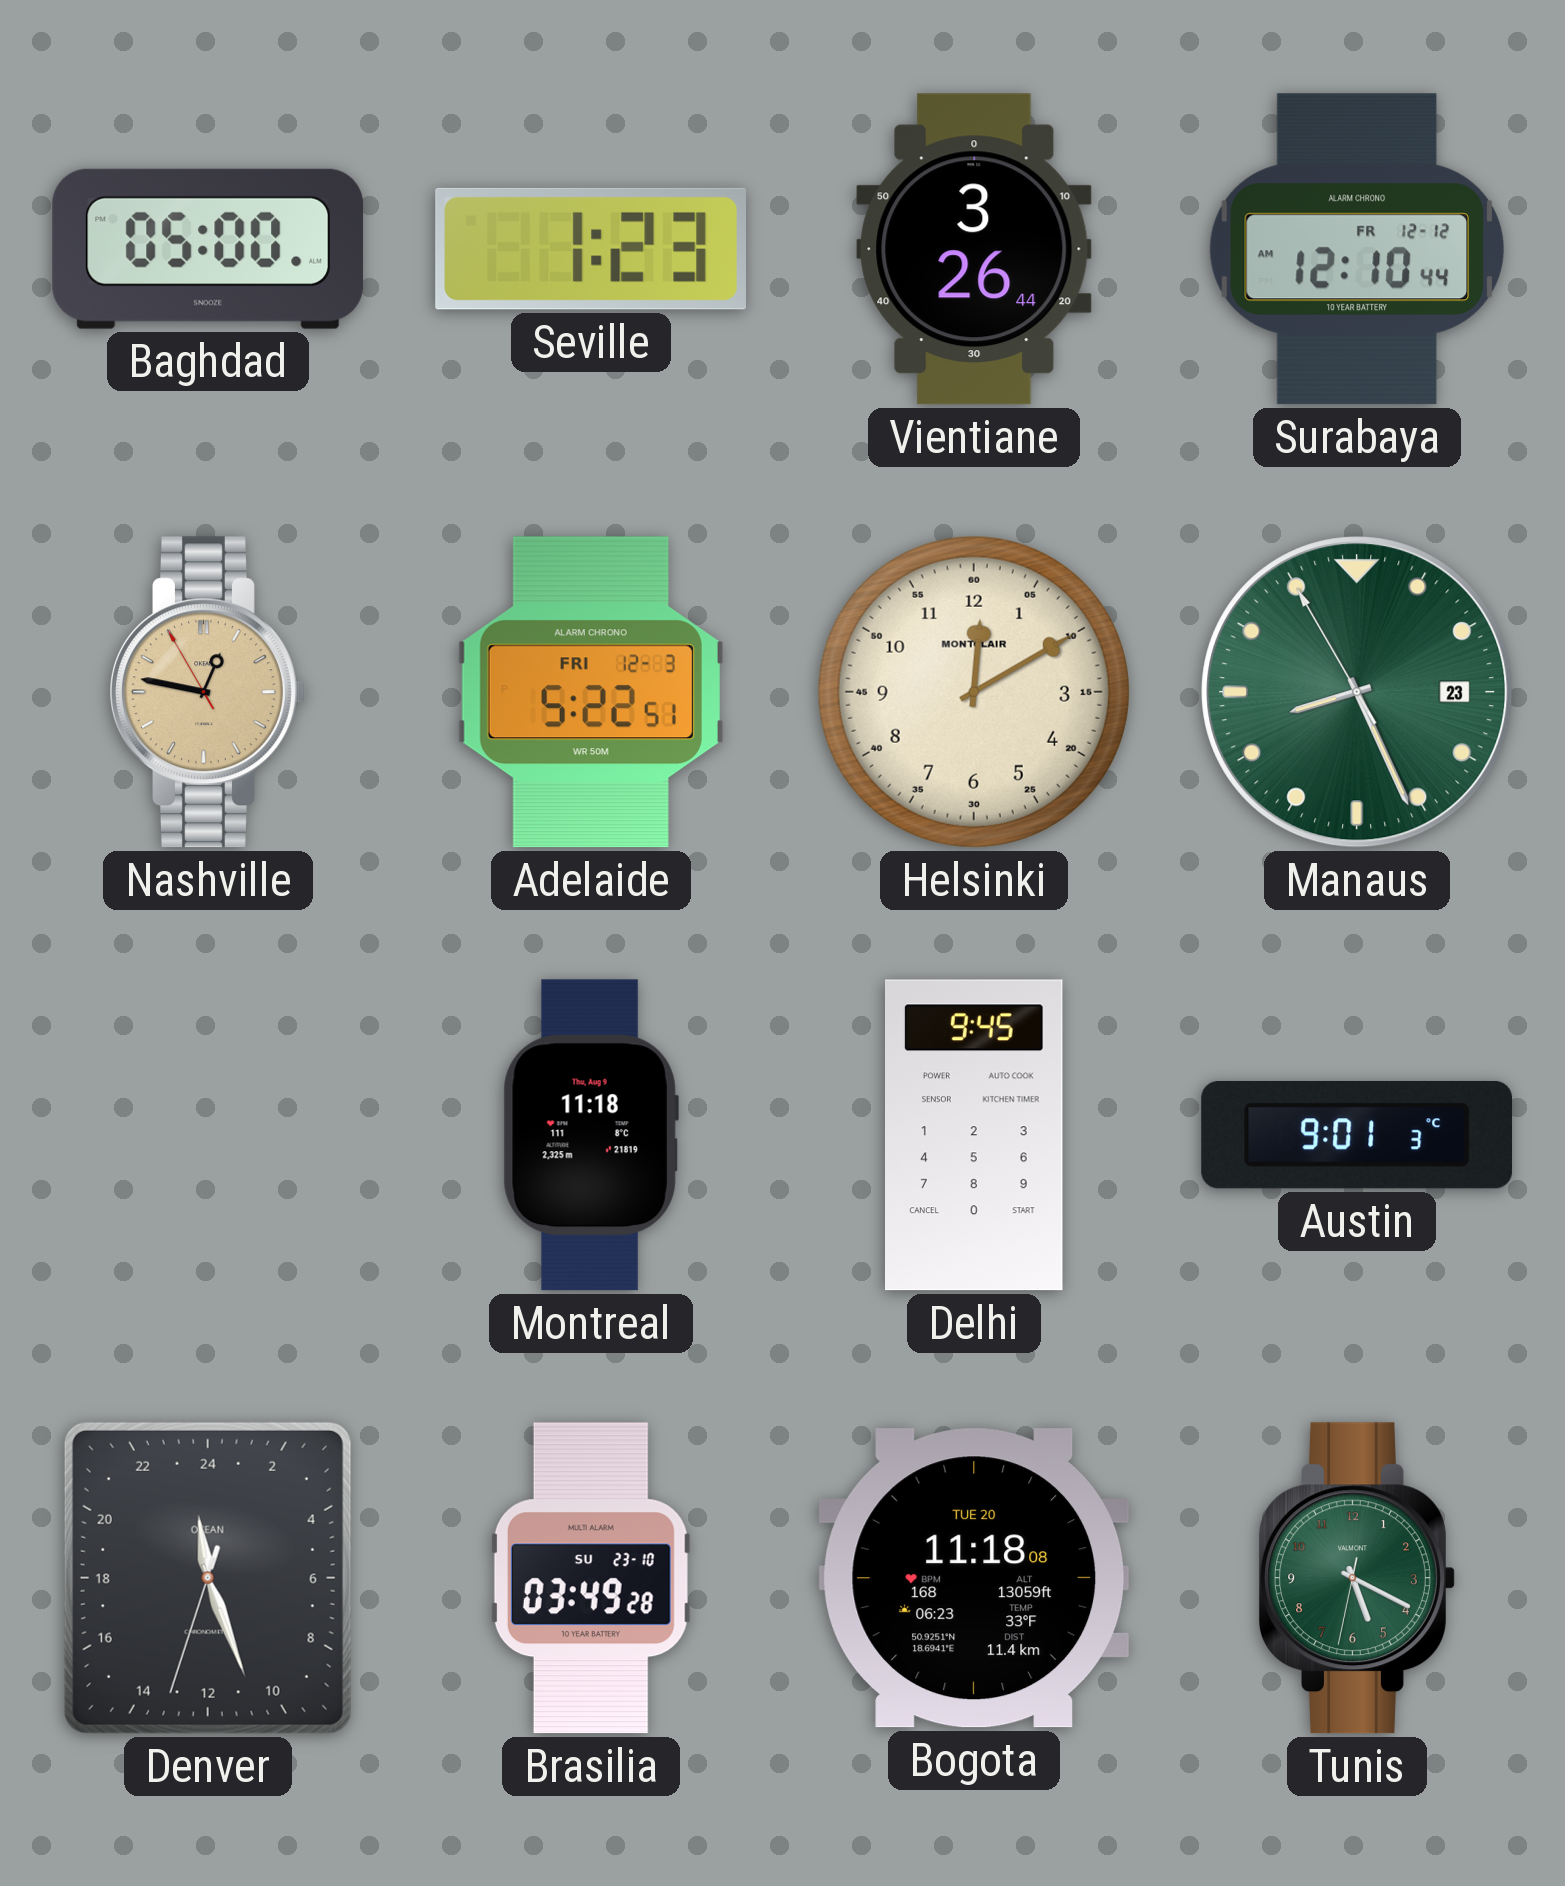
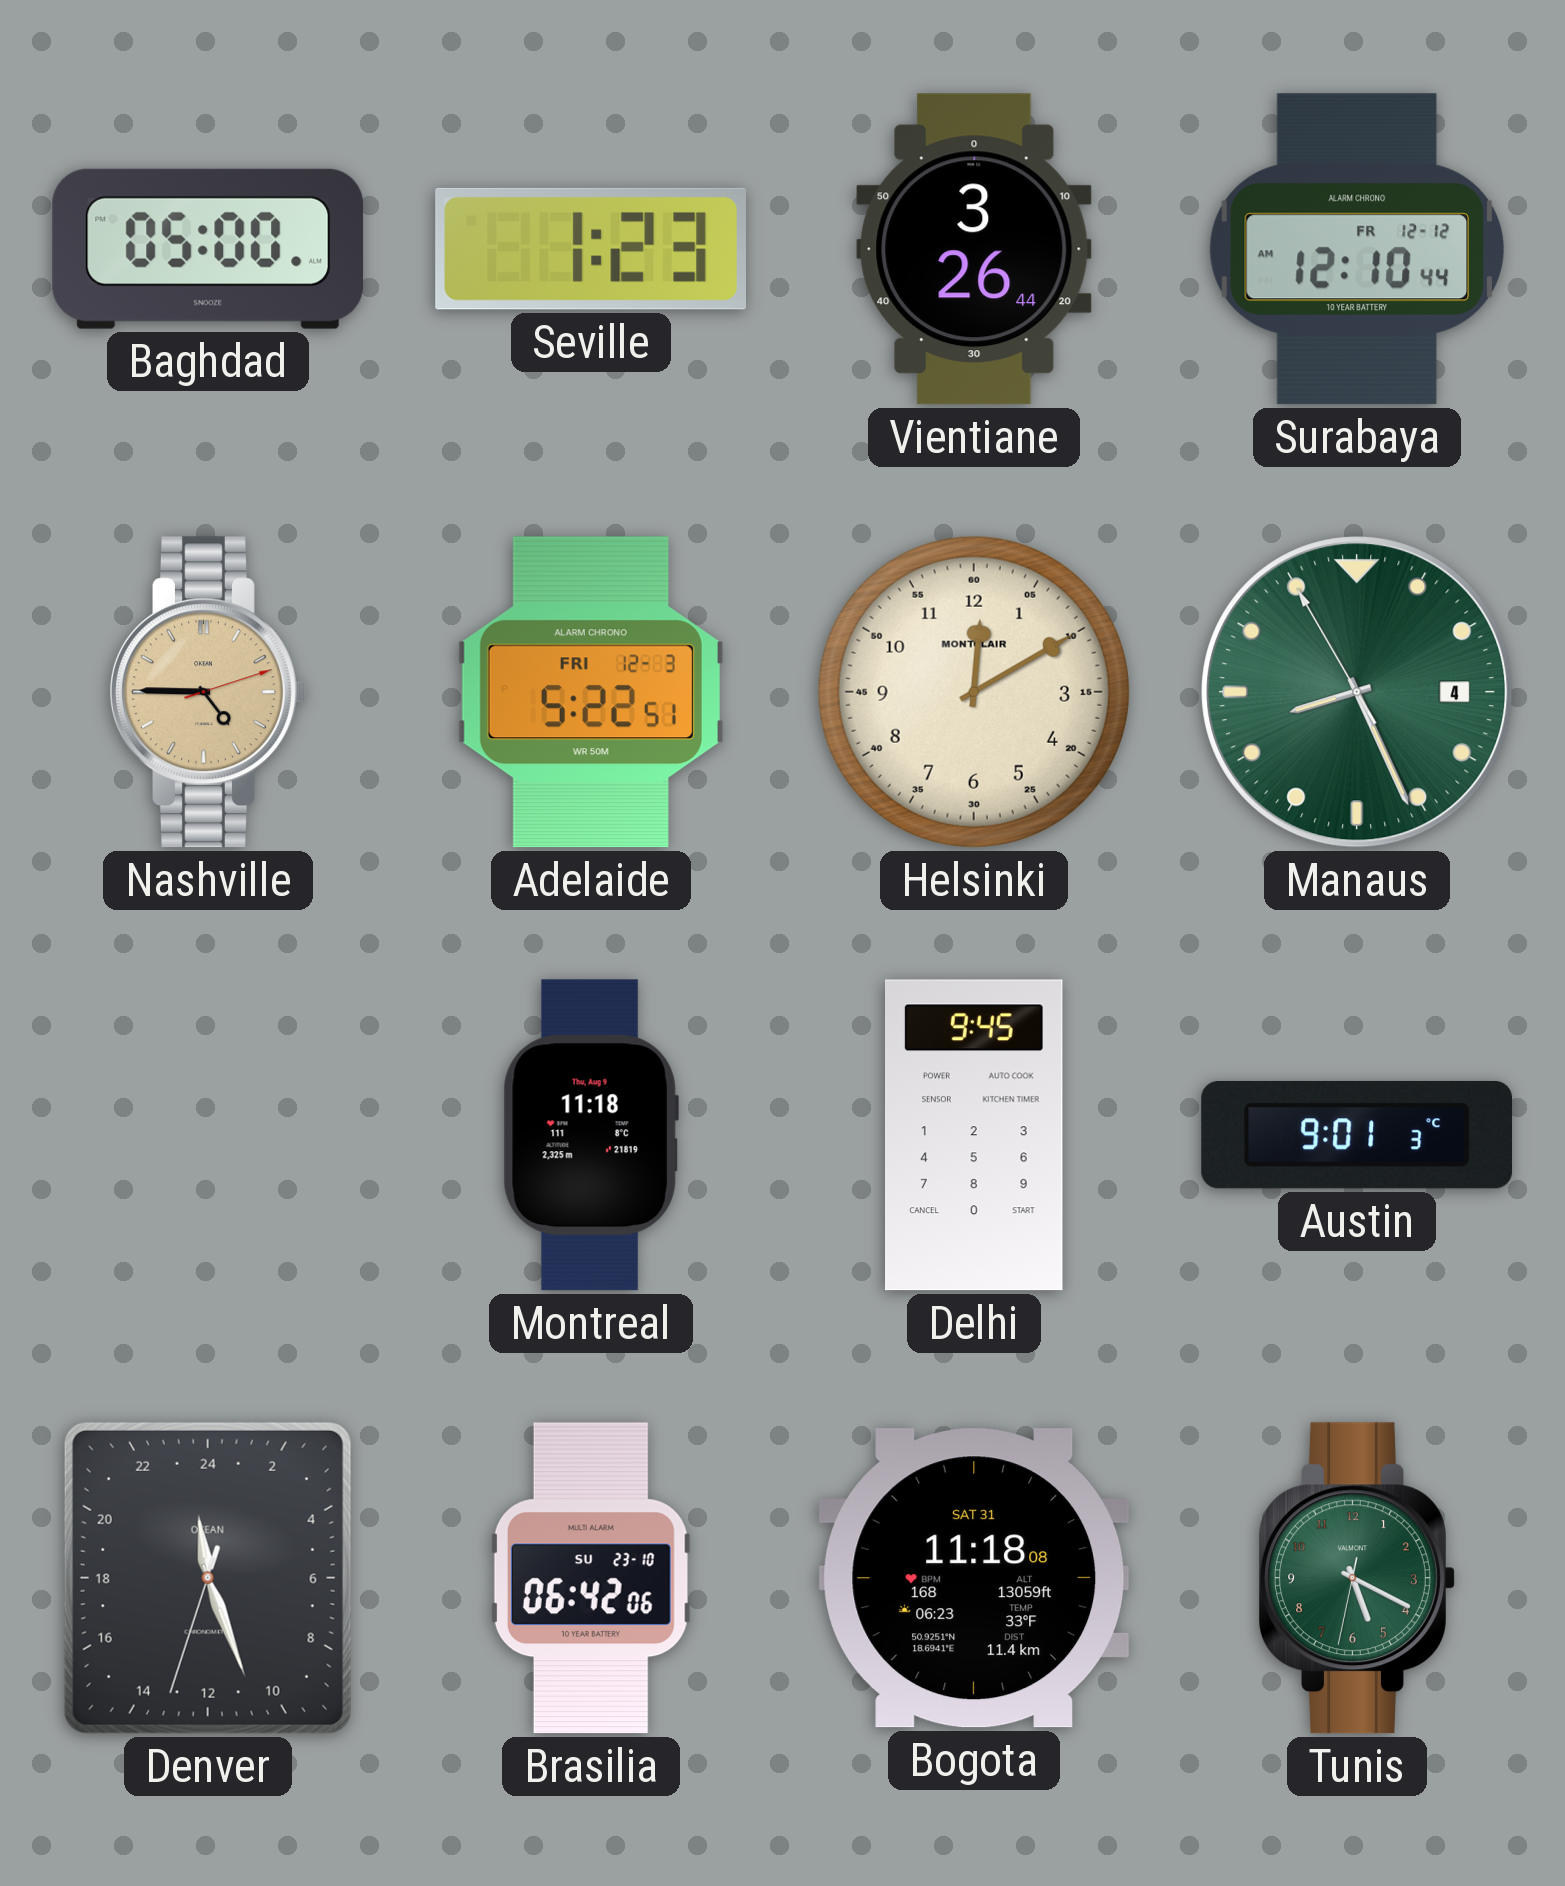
Nashville: 12:46 -> 4:45
Manaus date: 23 -> 4
Brasilia: 03:49 -> 06:42
Bogota date: TUE 20 -> SAT 31
